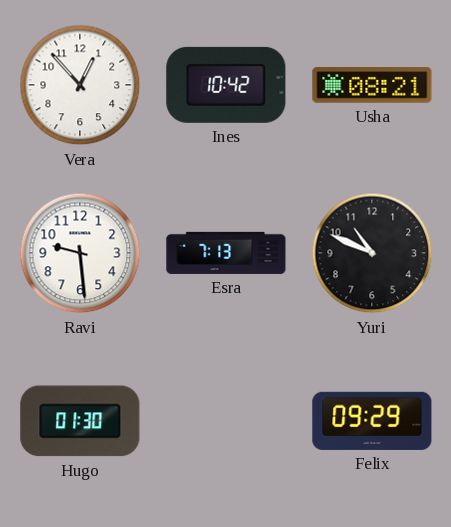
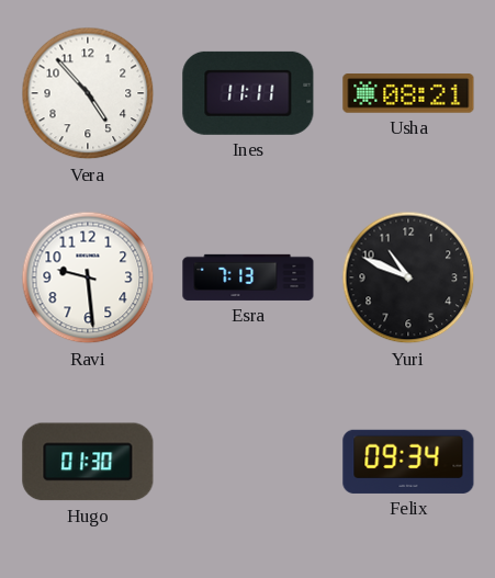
Vera: 12:53 -> 4:53
Ines: 10:42 -> 11:11
Felix: 09:29 -> 09:34
